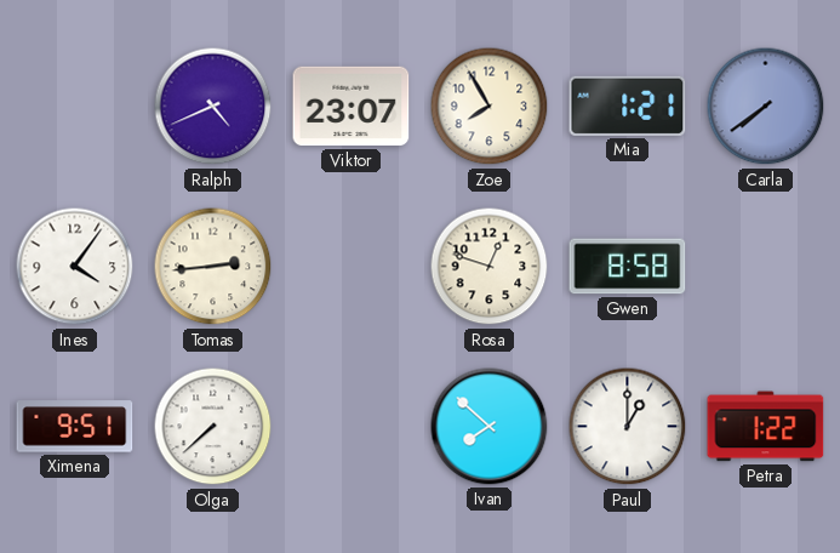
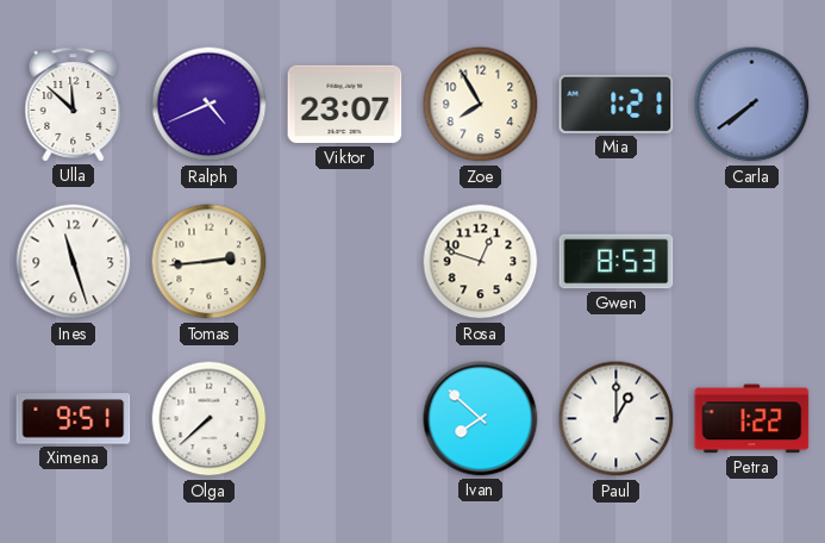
Ulla: none -> 11:52
Ines: 4:06 -> 11:27
Gwen: 8:58 -> 8:53
